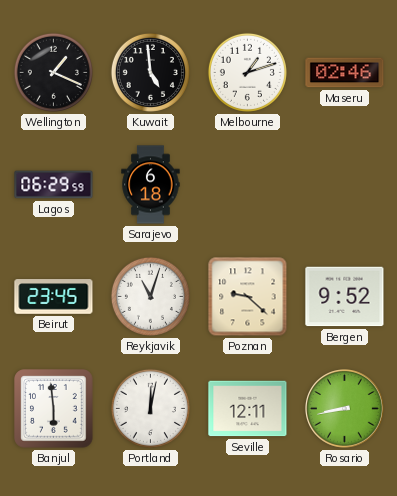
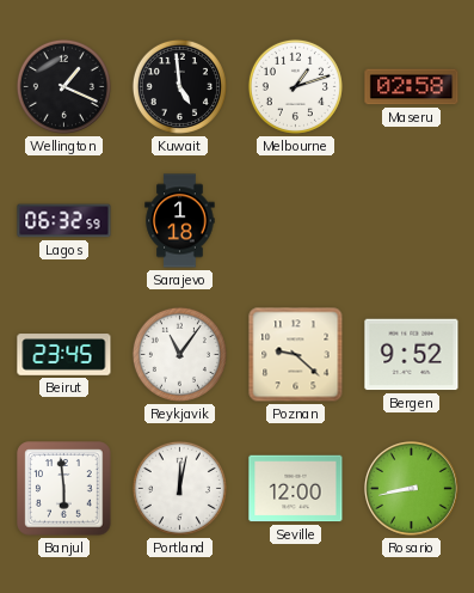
Maseru: 02:46 -> 02:58
Lagos: 06:29 -> 06:32
Sarajevo: 6:18 -> 1:18
Reykjavik: 11:03 -> 11:06
Seville: 12:11 -> 12:00
